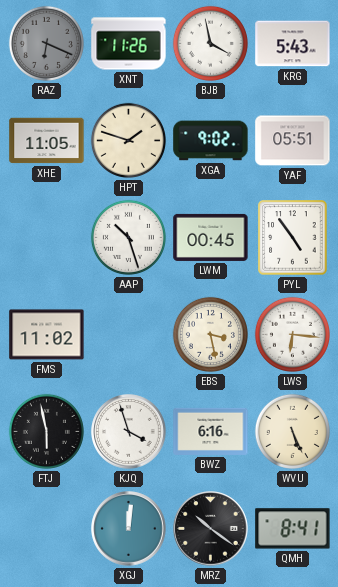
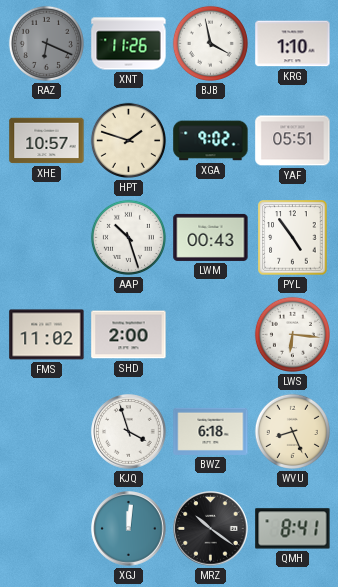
KRG: 5:43 -> 1:10
XHE: 11:05 -> 10:57
LWM: 00:45 -> 00:43
SHD: none -> 2:00
EBS: 3:28 -> none
FTJ: 5:58 -> none
BWZ: 6:16 -> 6:18
WVU: 5:26 -> 8:26
